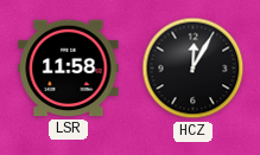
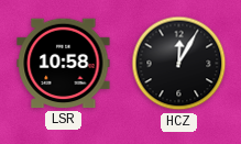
LSR: 11:58 -> 10:58
